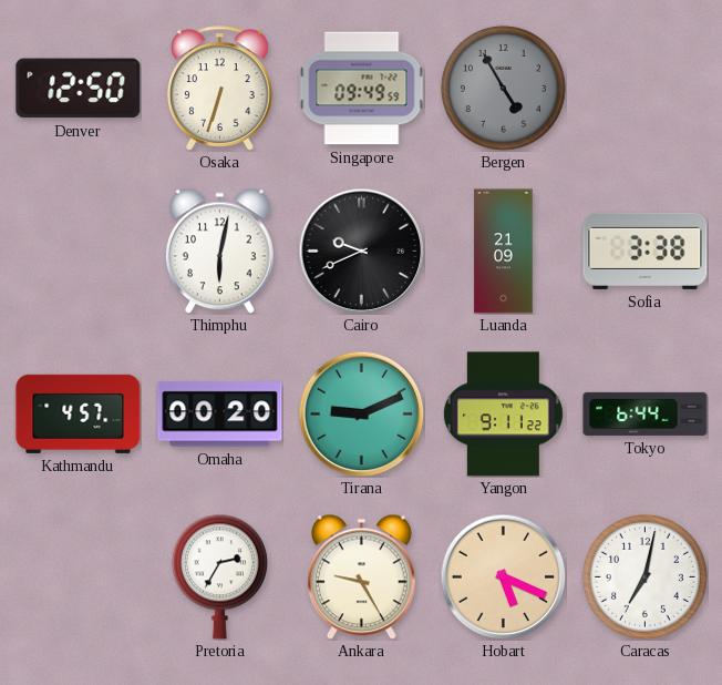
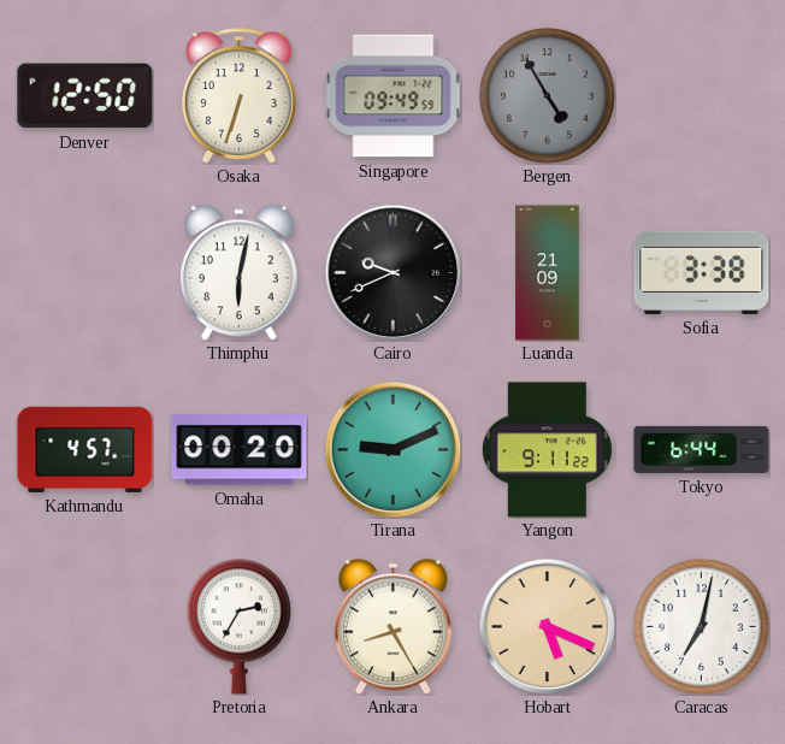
Ankara: 9:25 -> 8:25
